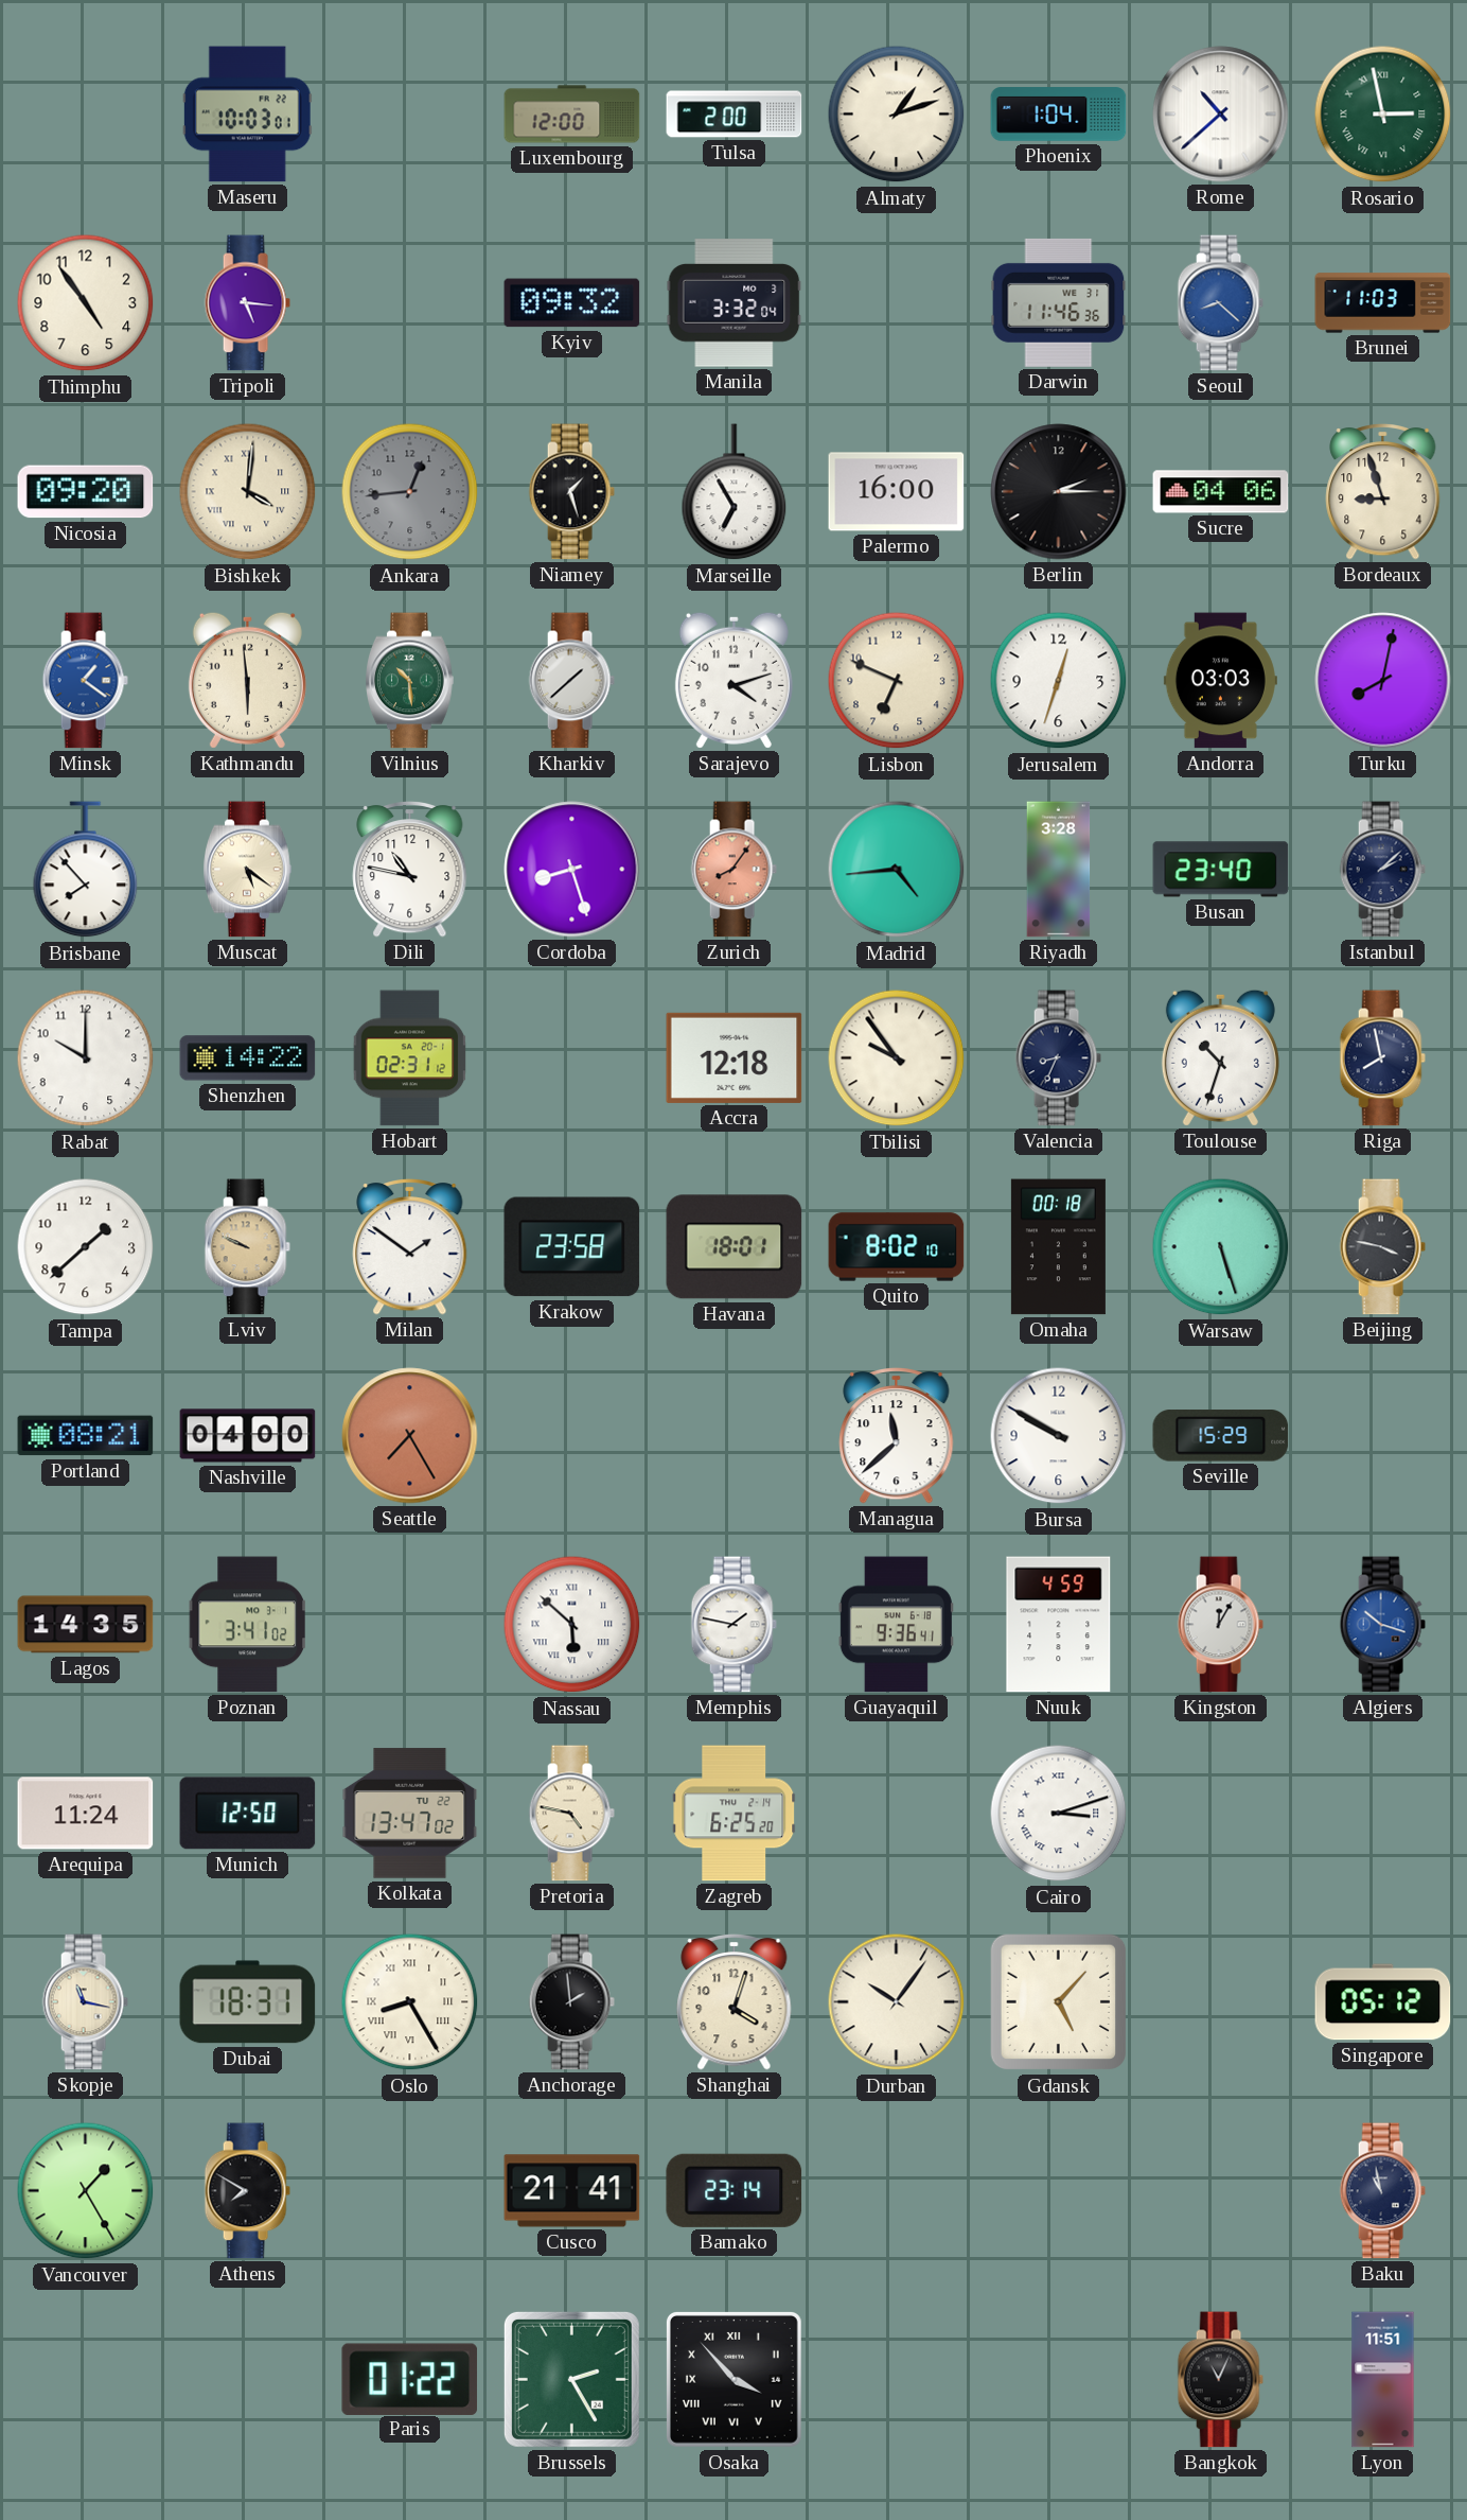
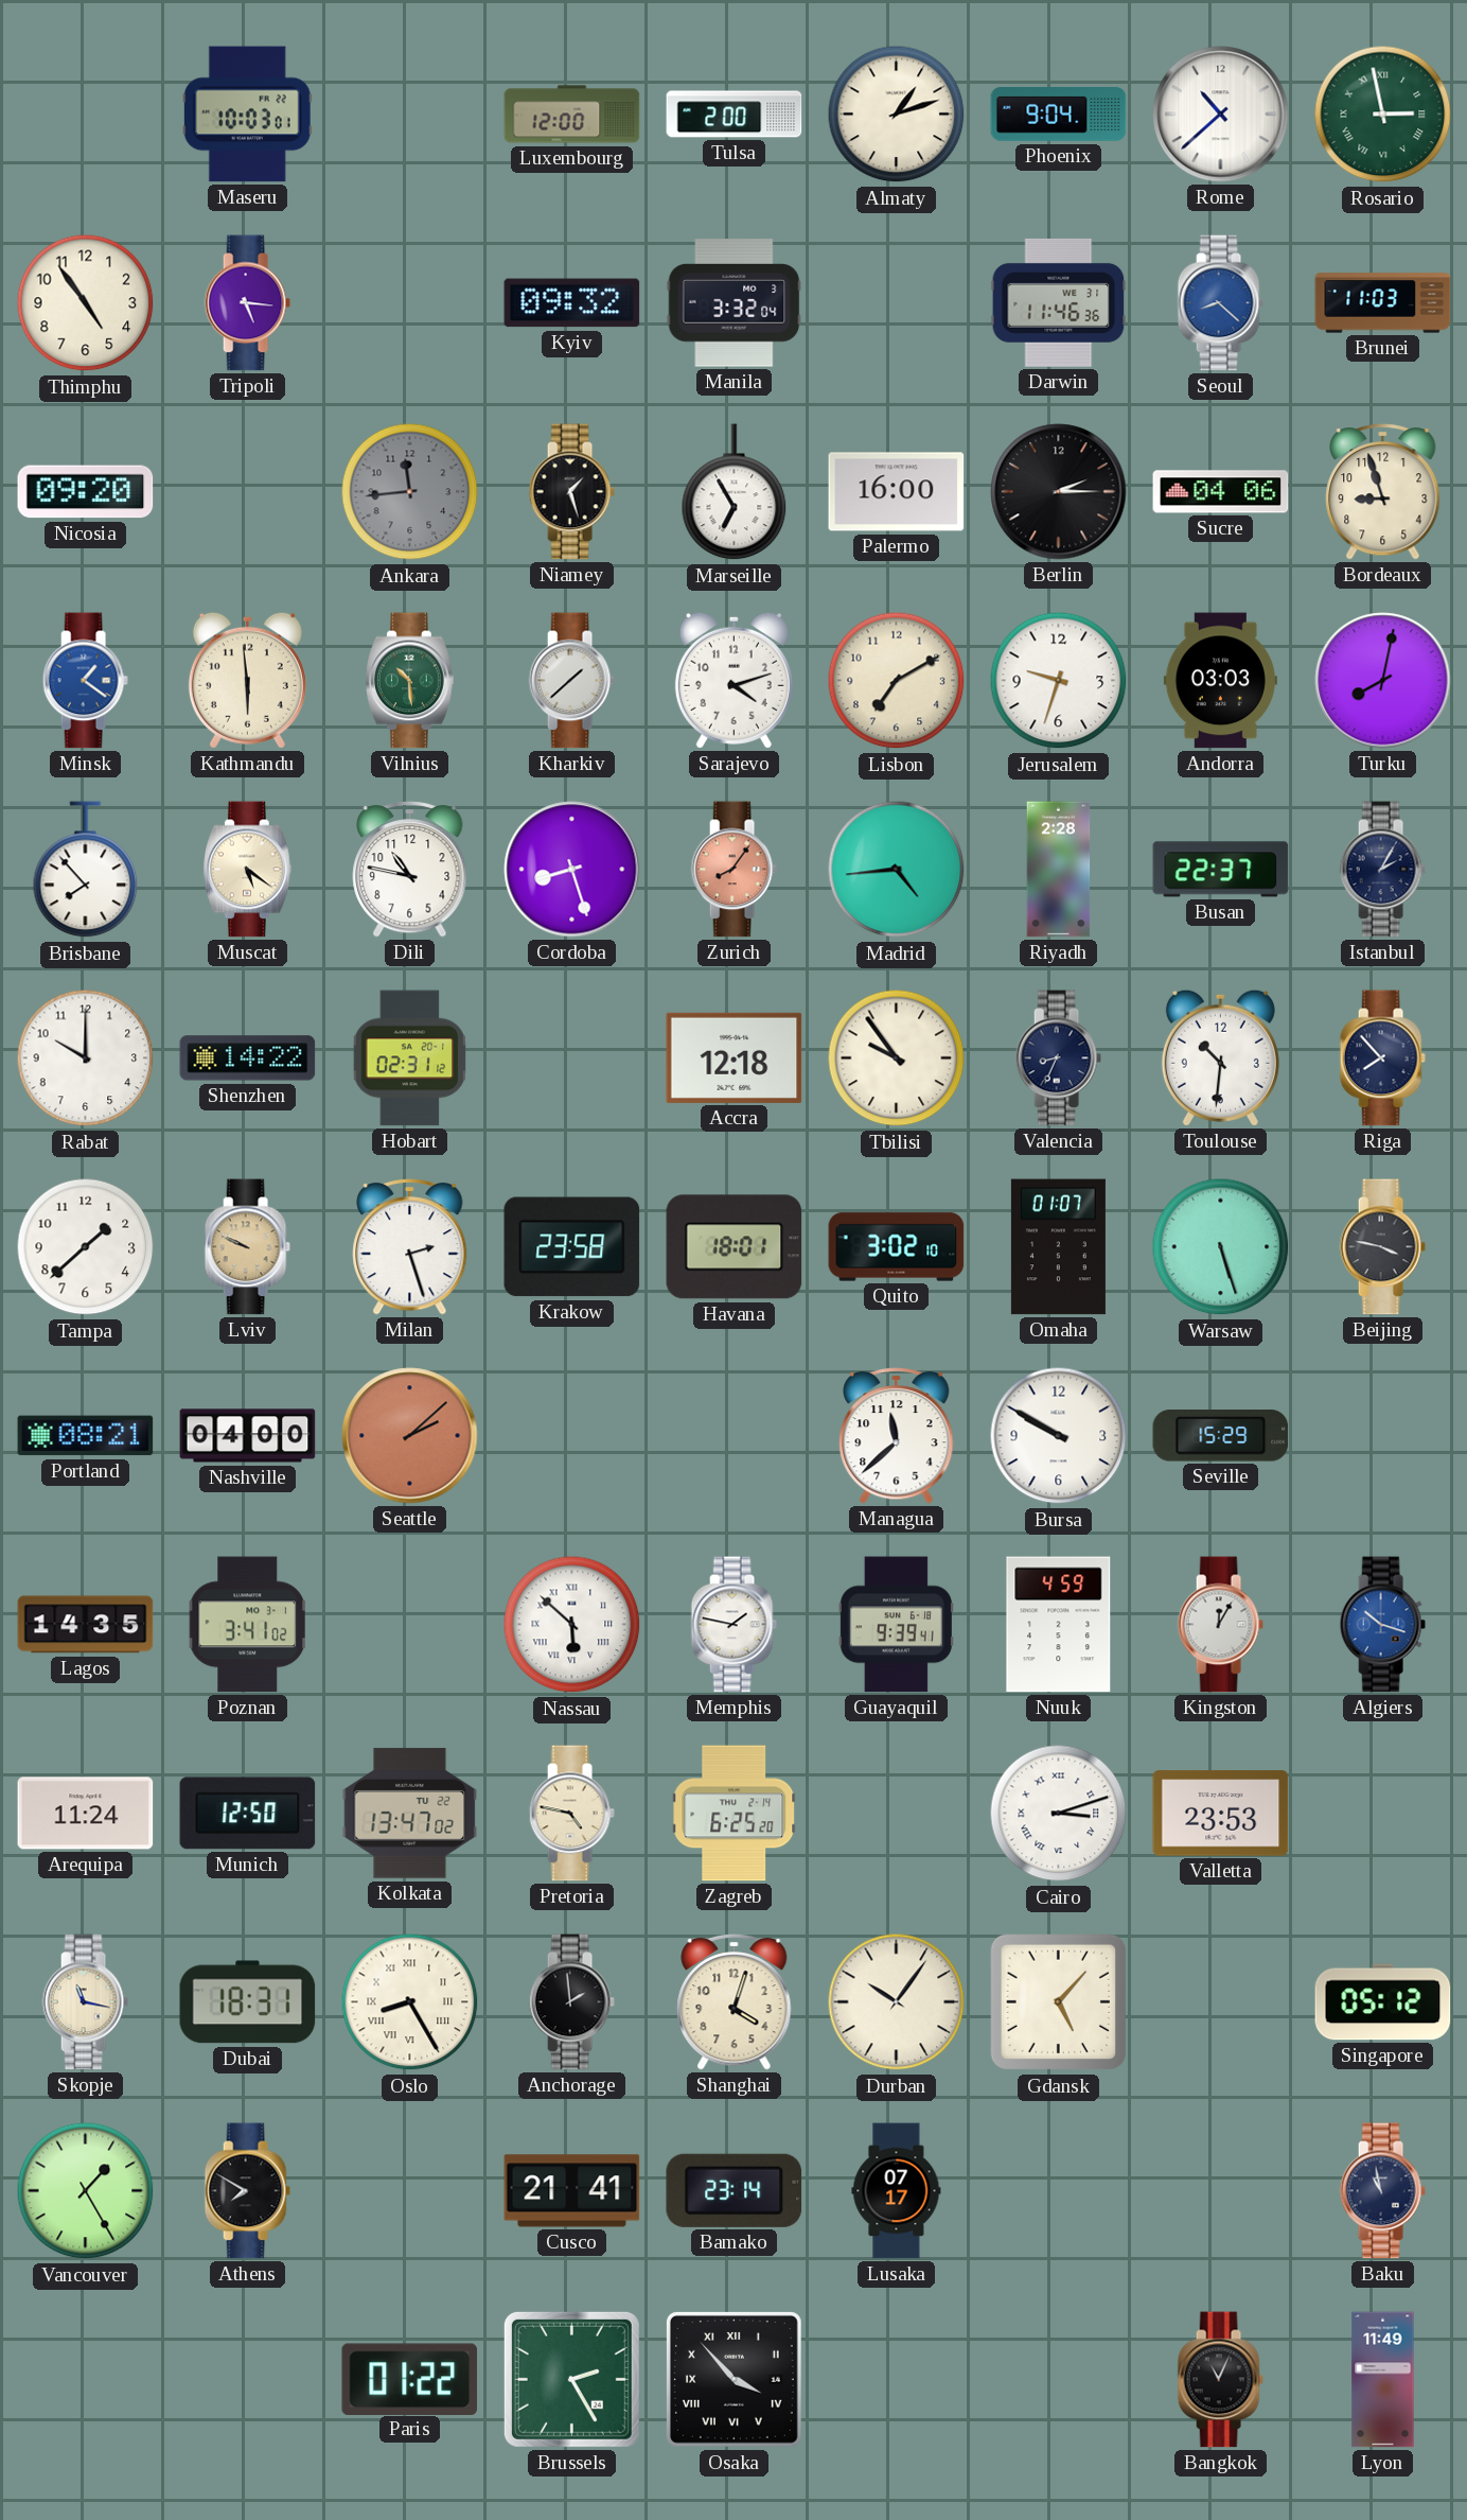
Phoenix: 1:04 -> 9:04
Bishkek: 4:01 -> none
Ankara: 12:44 -> 11:44
Lisbon: 6:49 -> 7:10
Jerusalem: 12:33 -> 9:33
Riyadh: 3:28 -> 2:28
Busan: 23:40 -> 22:37
Istanbul: 2:08 -> 2:05
Toulouse: 10:33 -> 10:31
Riga: 7:58 -> 7:53
Milan: 1:51 -> 2:27
Quito: 8:02 -> 3:02
Omaha: 00:18 -> 01:07
Seattle: 7:25 -> 2:08
Guayaquil: 9:36 -> 9:39
Valletta: none -> 23:53
Lusaka: none -> 07:17
Lyon: 11:51 -> 11:49
